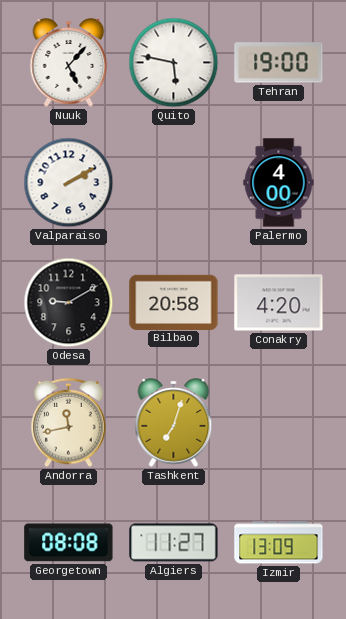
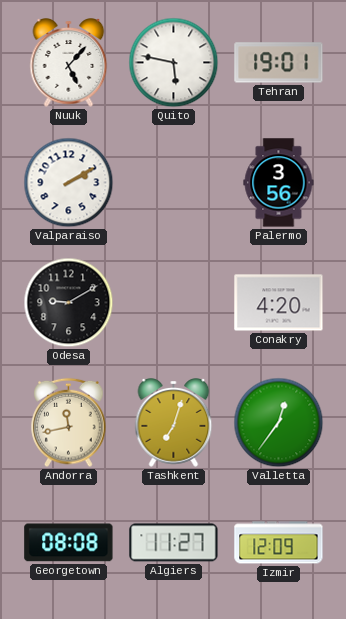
Tehran: 19:00 -> 19:01
Palermo: 4:00 -> 3:56
Bilbao: 20:58 -> none
Valletta: none -> 12:36
Izmir: 13:09 -> 12:09
